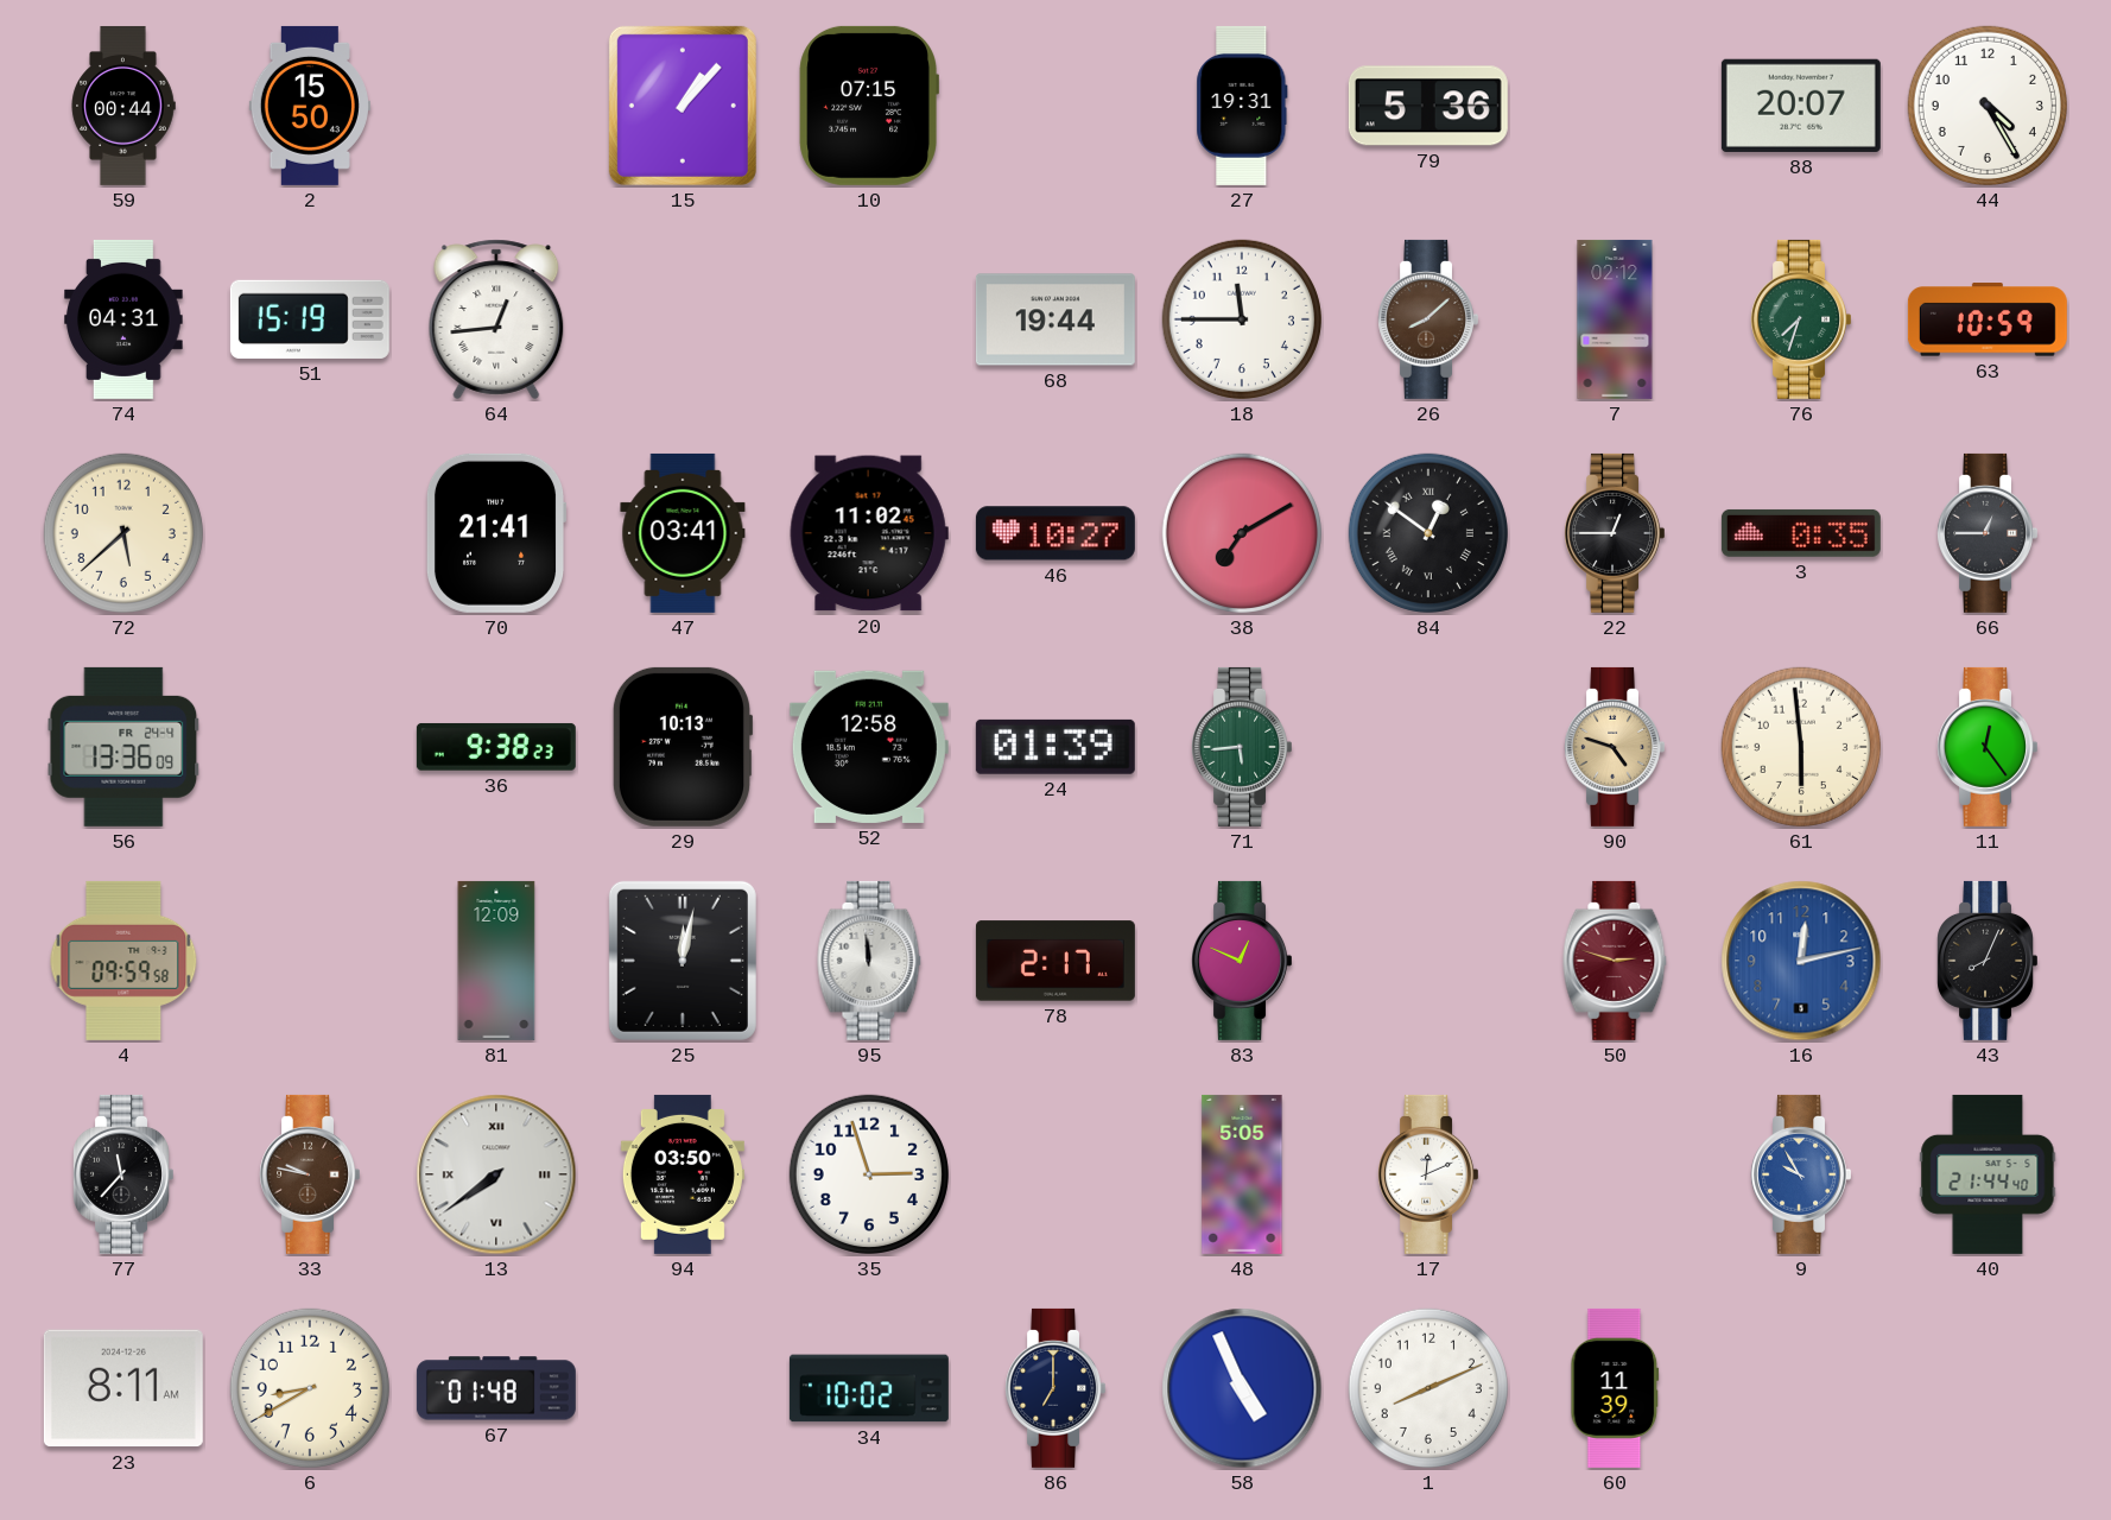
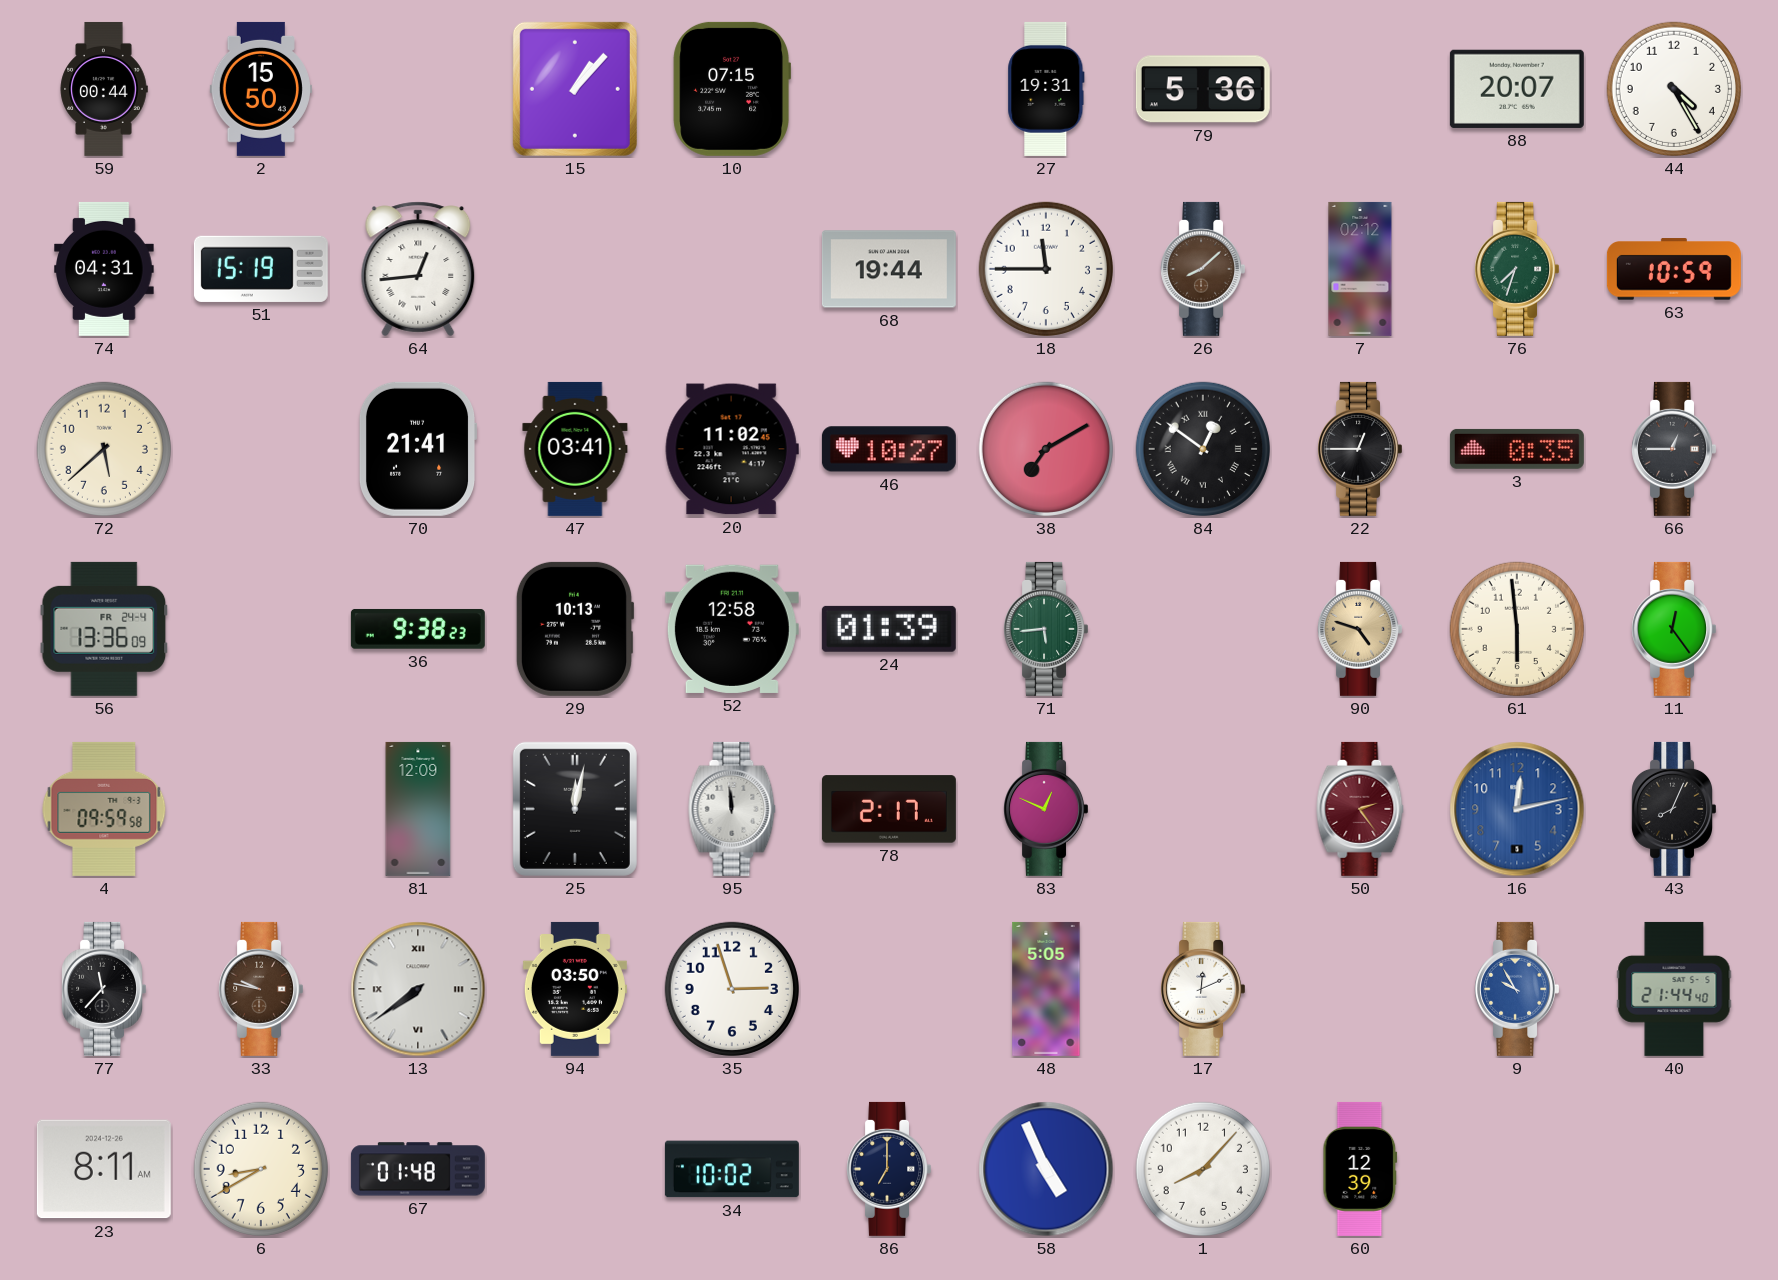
50: 2:48 -> 2:24
1: 8:11 -> 8:07
60: 11:39 -> 12:39
